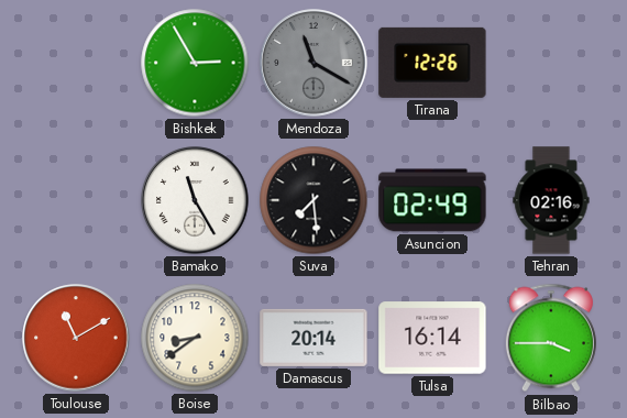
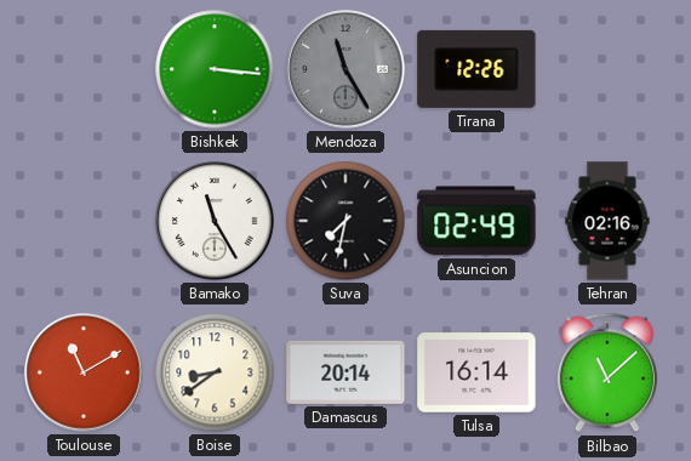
Bishkek: 2:55 -> 3:16
Mendoza: 11:20 -> 11:25
Suva: 7:29 -> 7:32
Bilbao: 3:45 -> 11:08
